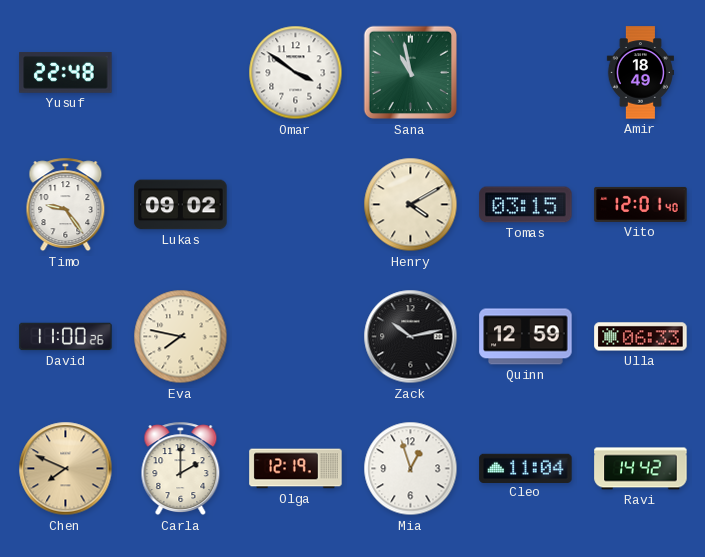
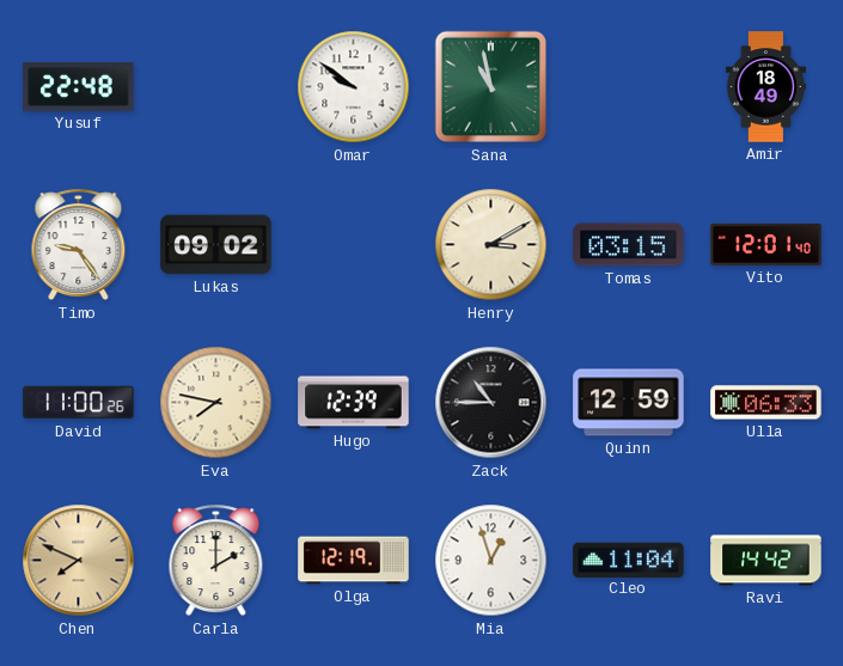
Omar: 3:51 -> 9:51
Henry: 4:10 -> 3:10
Hugo: none -> 12:39
Zack: 10:13 -> 10:45
